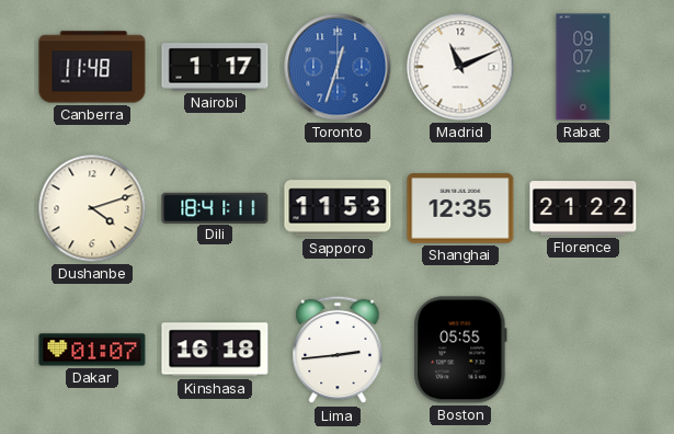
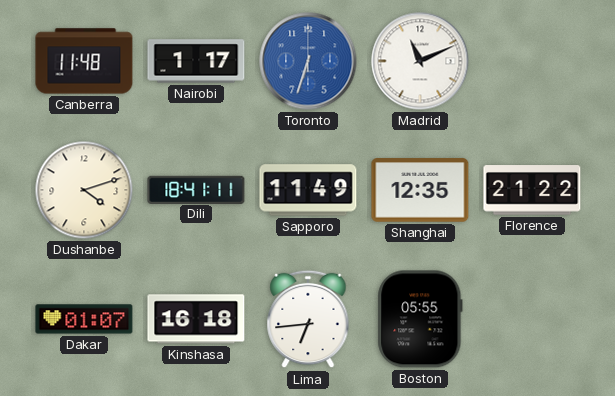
Toronto: 12:33 -> 6:33
Rabat: 09:07 -> none
Sapporo: 11:53 -> 11:49
Lima: 2:44 -> 6:44
